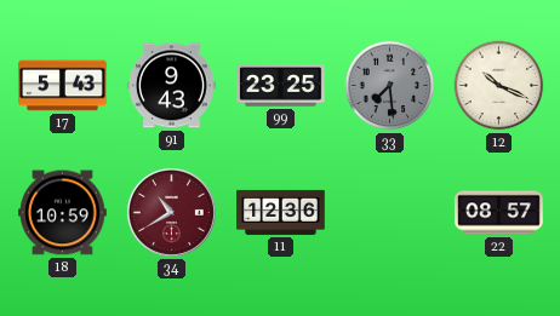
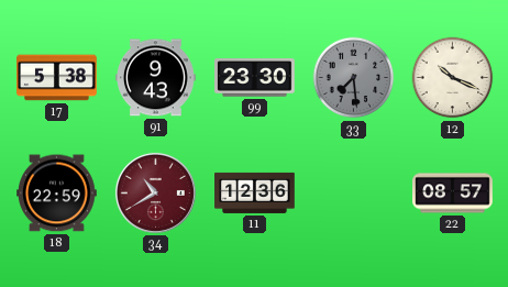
17: 5:43 -> 5:38
99: 23:25 -> 23:30
18: 10:59 -> 22:59
